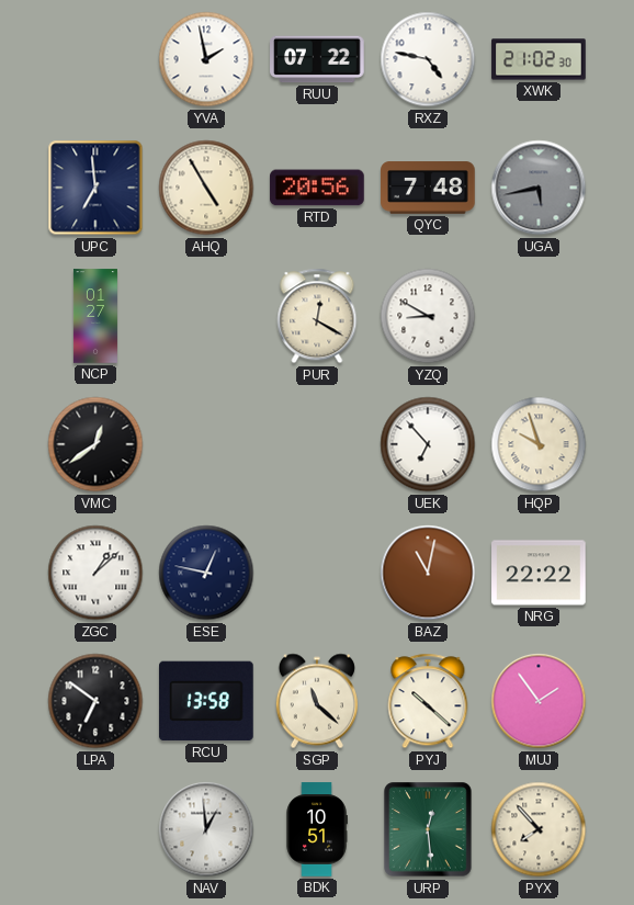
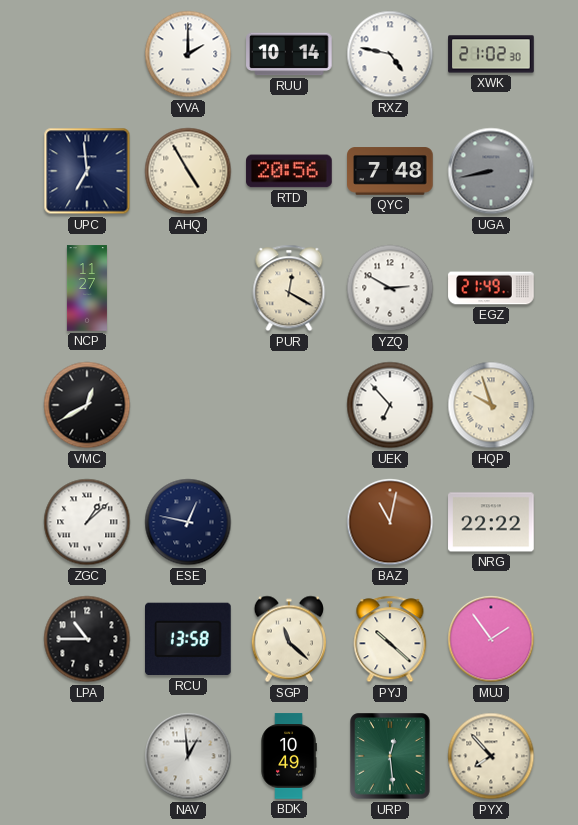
YVA: 1:58 -> 2:00
RUU: 07:22 -> 10:14
UGA: 5:43 -> 8:43
NCP: 01:27 -> 11:27
YZQ: 8:50 -> 2:50
EGZ: none -> 21:49
VMC: 12:39 -> 12:40
LPA: 6:51 -> 10:45
BDK: 10:51 -> 10:49
